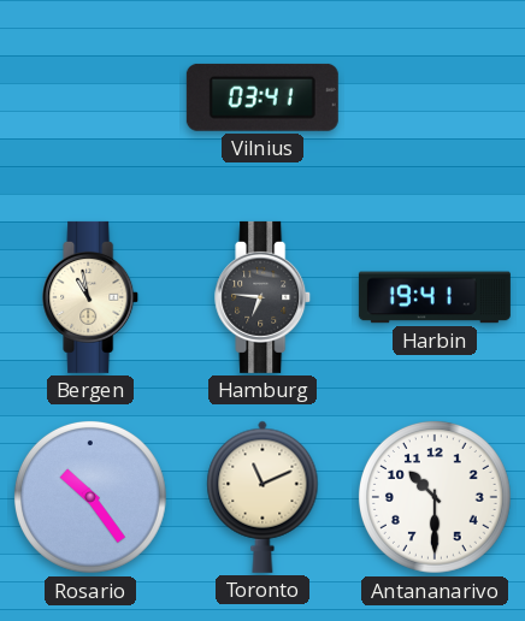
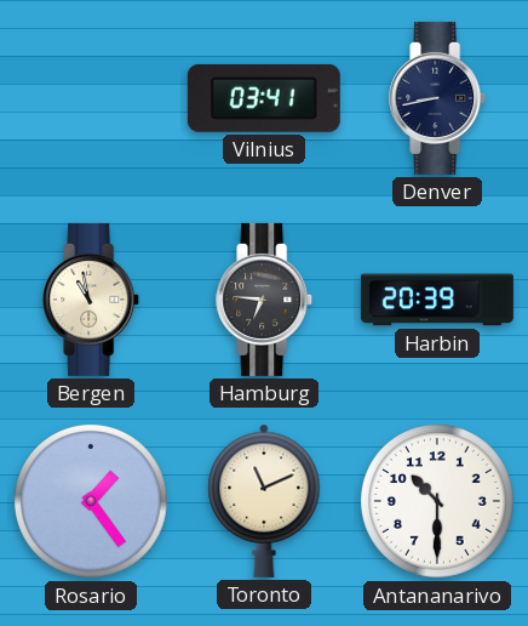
Denver: none -> 8:43
Harbin: 19:41 -> 20:39
Rosario: 10:24 -> 1:24
